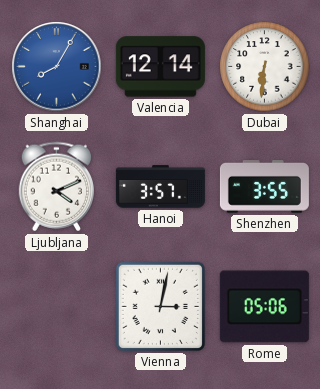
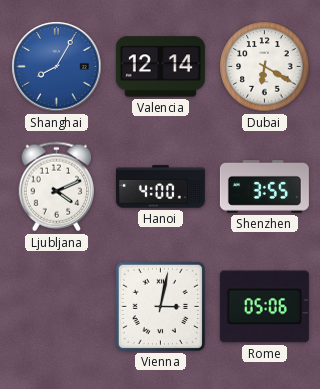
Dubai: 6:31 -> 6:20
Hanoi: 3:57 -> 4:00
